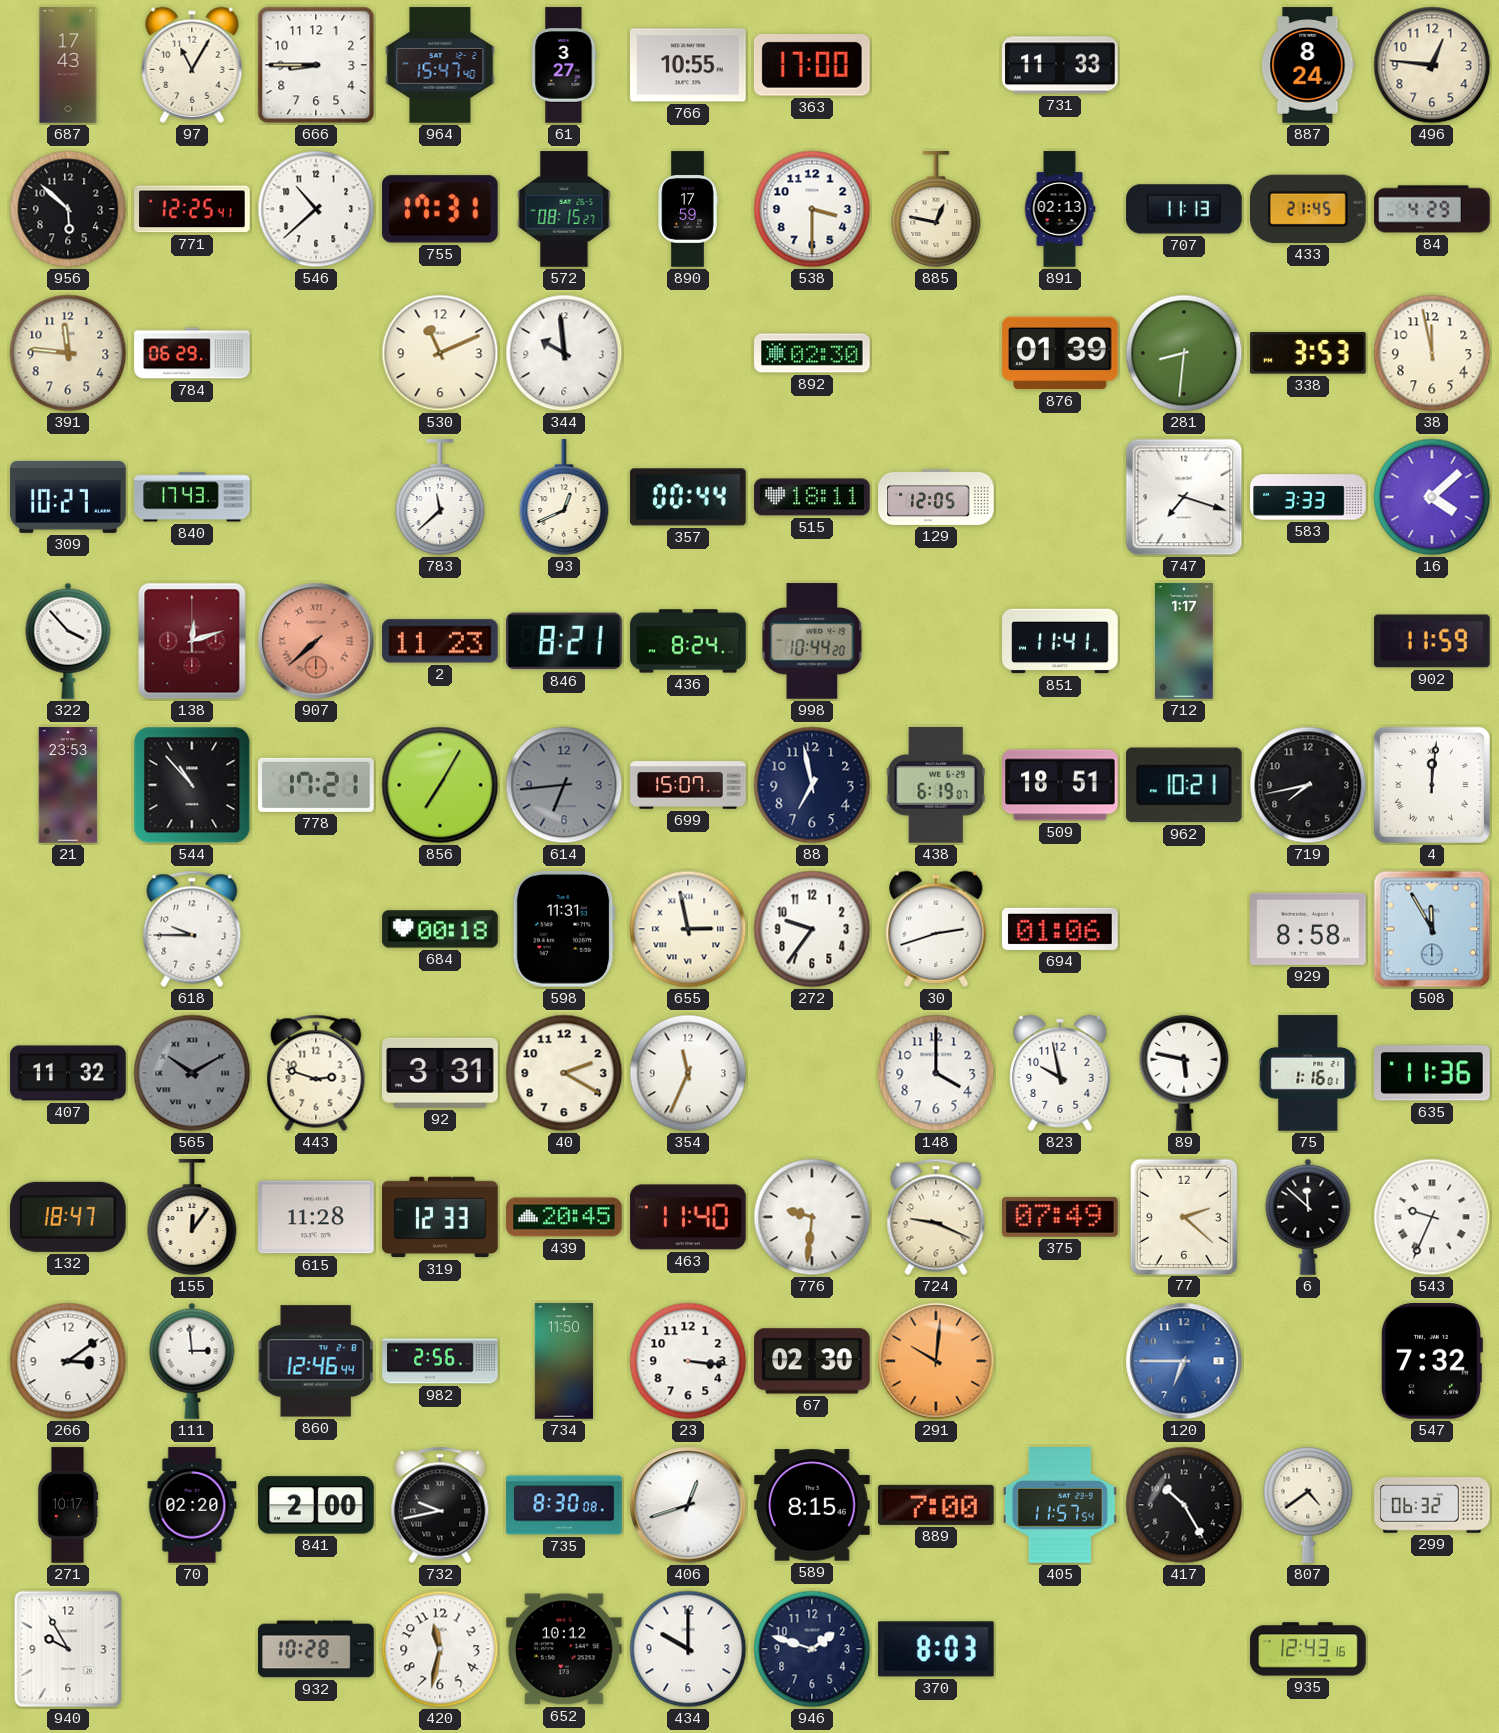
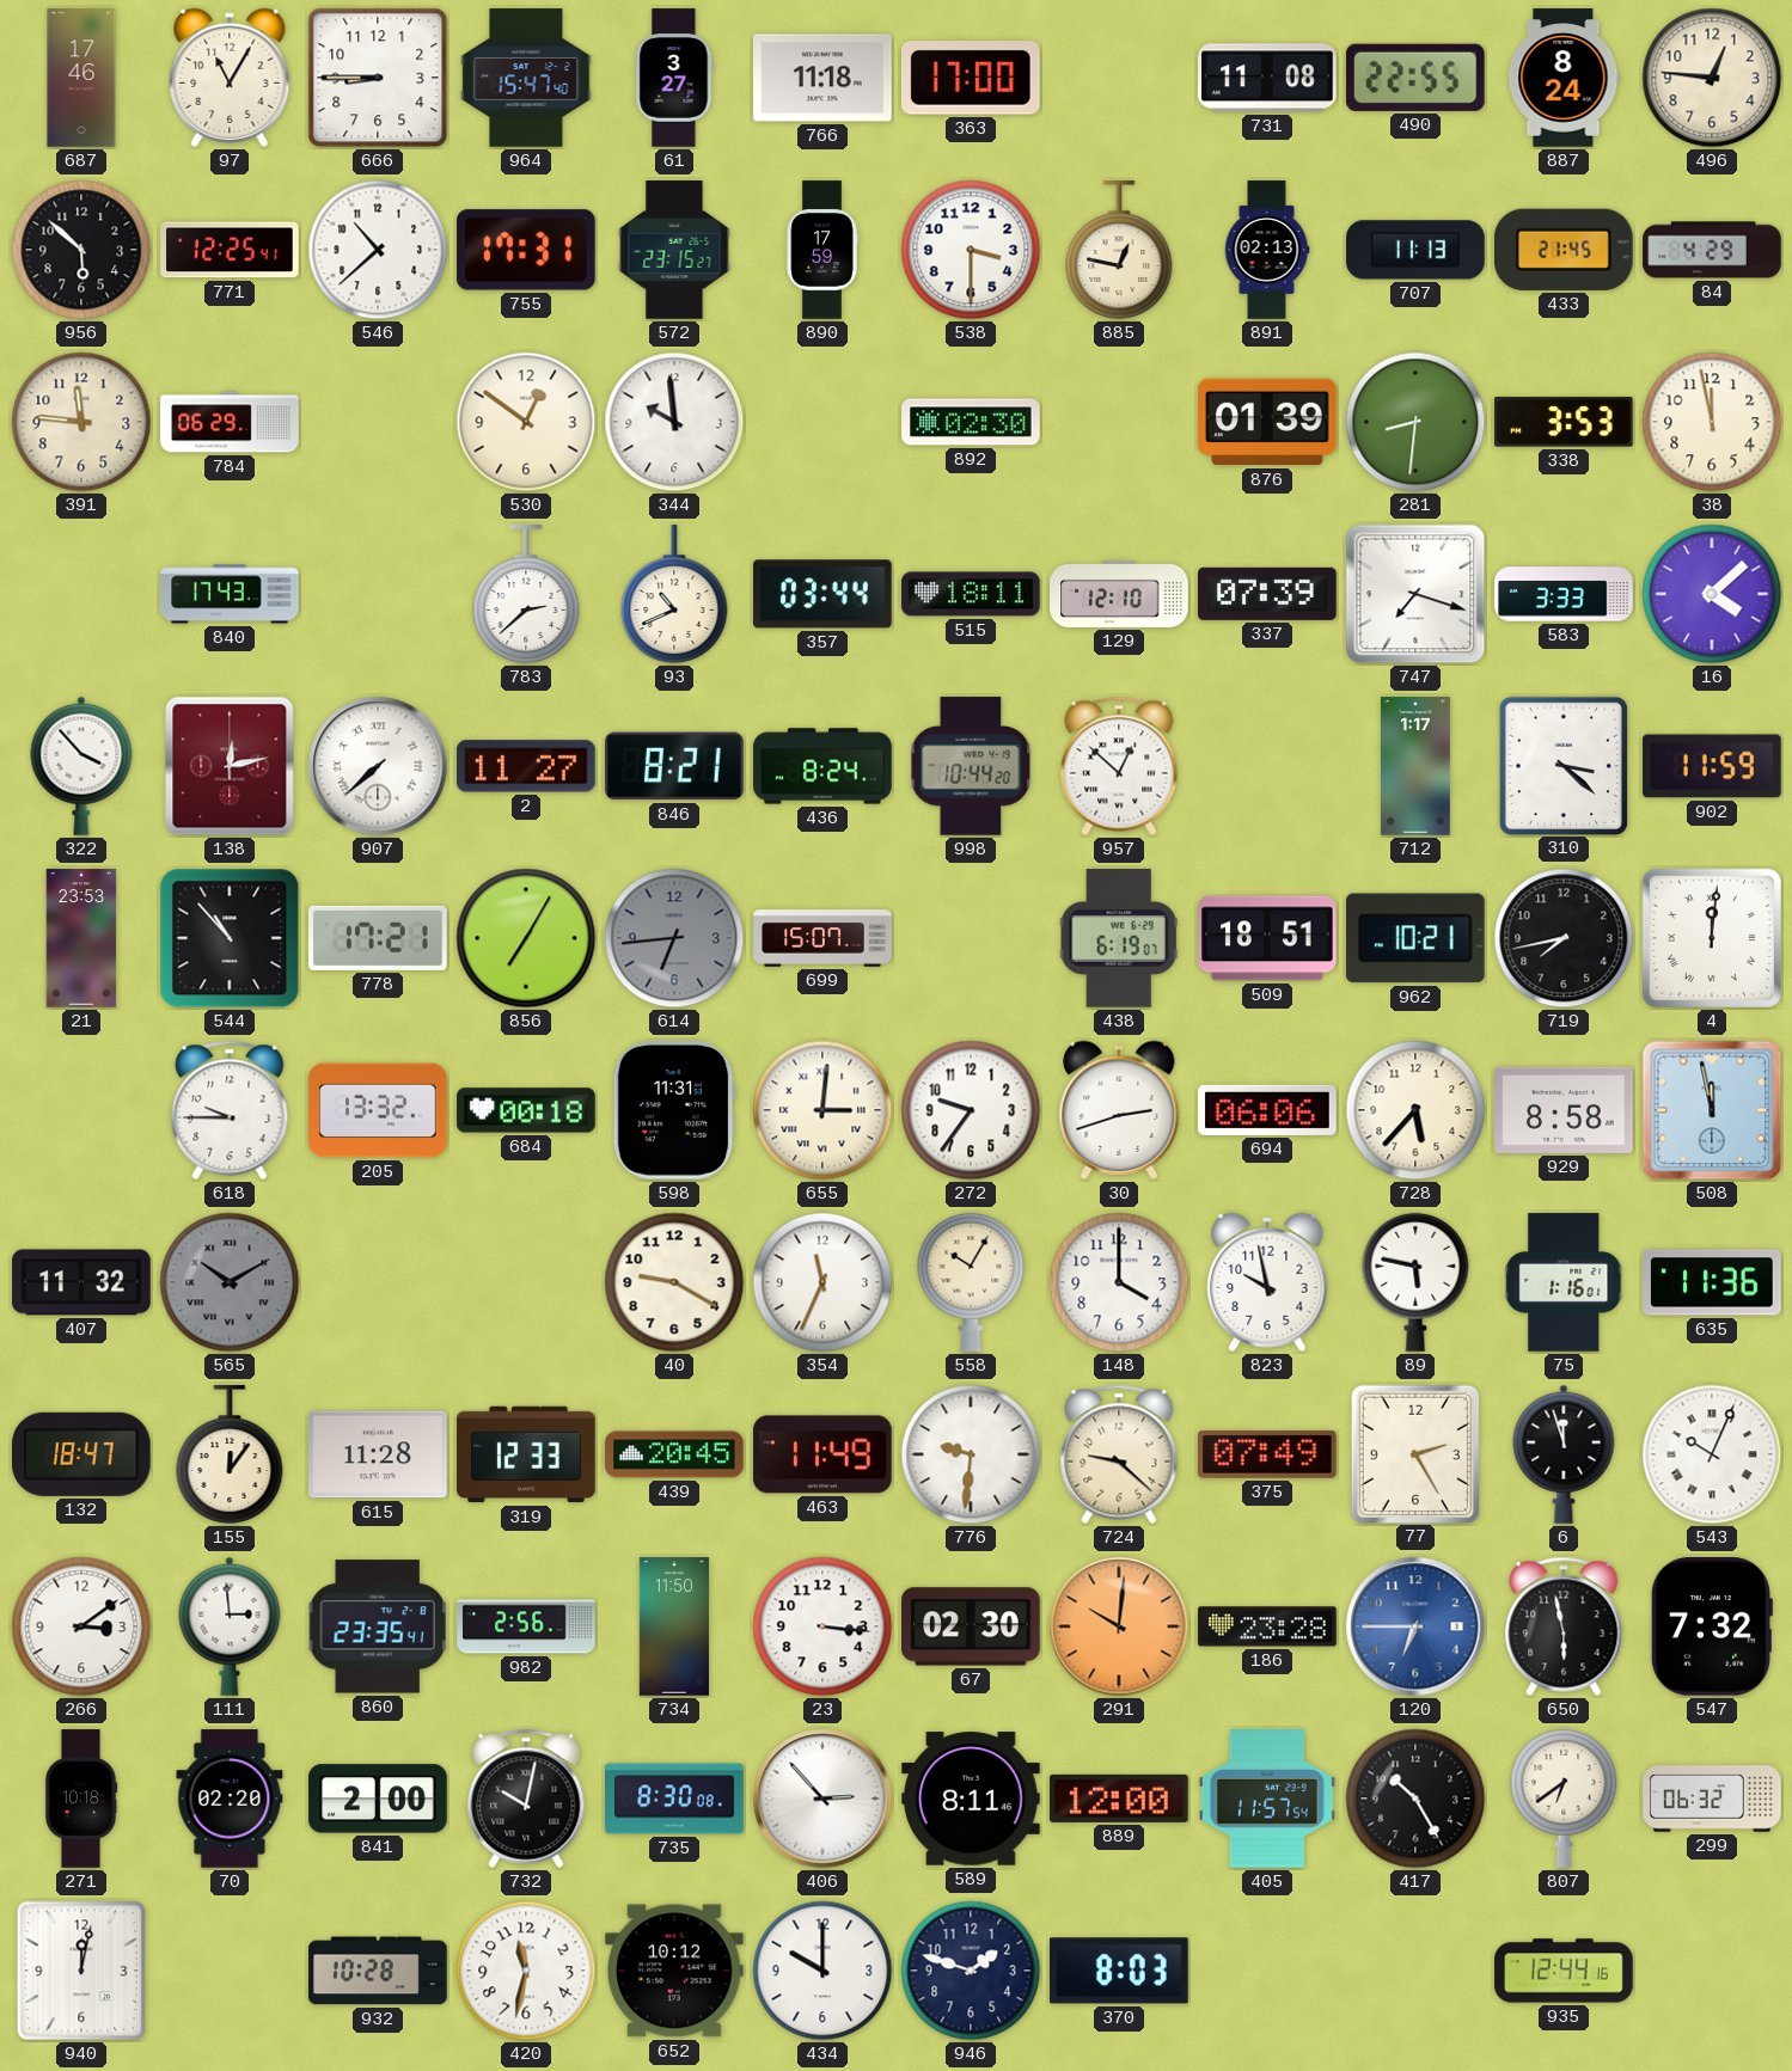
687: 17:43 -> 17:46
766: 10:55 -> 11:18
731: 11:33 -> 11:08
490: none -> 22:55
572: 08:15 -> 23:15
530: 11:11 -> 12:51
309: 10:27 -> none
783: 11:38 -> 2:38
93: 12:41 -> 10:41
357: 00:44 -> 03:44
129: 12:05 -> 12:10
337: none -> 07:39
138: 12:12 -> 12:13
907 dial: salmon -> white
2: 11:23 -> 11:27
957: none -> 12:52
851: 11:41 -> none
310: none -> 3:22
88: 6:58 -> none
205: none -> 13:32
655: 2:58 -> 3:01
694: 01:06 -> 06:06
728: none -> 5:37
508: 11:55 -> 11:58
443: 2:48 -> none
92: 3:31 -> none
40: 2:20 -> 9:20
558: none -> 10:05
463: 11:40 -> 11:49
724: 9:19 -> 9:22
77: 2:22 -> 2:25
6: 11:52 -> 11:57
543: 9:34 -> 10:04
860: 12:46 -> 23:35
186: none -> 23:28
650: none -> 5:58
271: 10:17 -> 10:18
732: 9:43 -> 10:02
406: 12:42 -> 2:53
589: 8:15 -> 8:11
889: 7:00 -> 12:00
807: 4:39 -> 6:39
940: 9:55 -> 12:02
935: 12:43 -> 12:44
